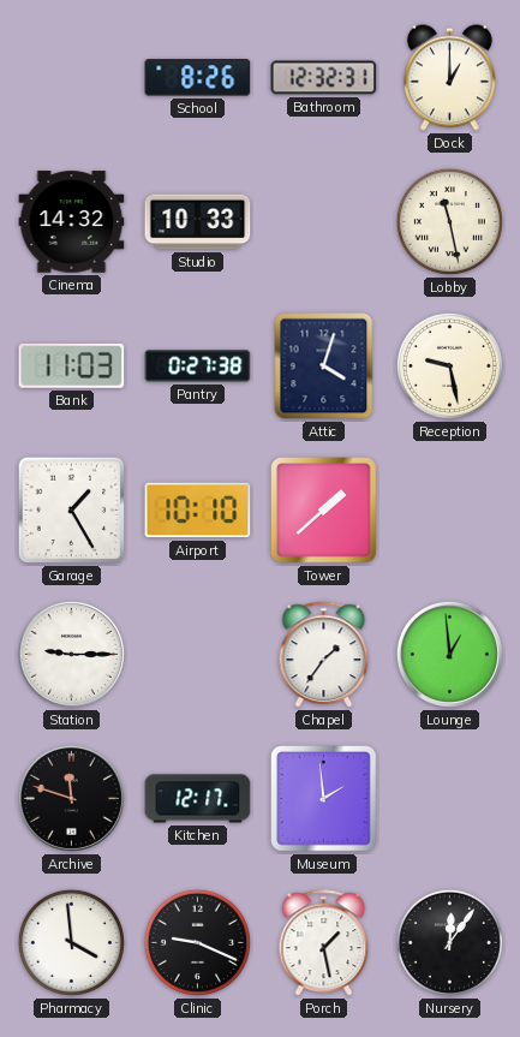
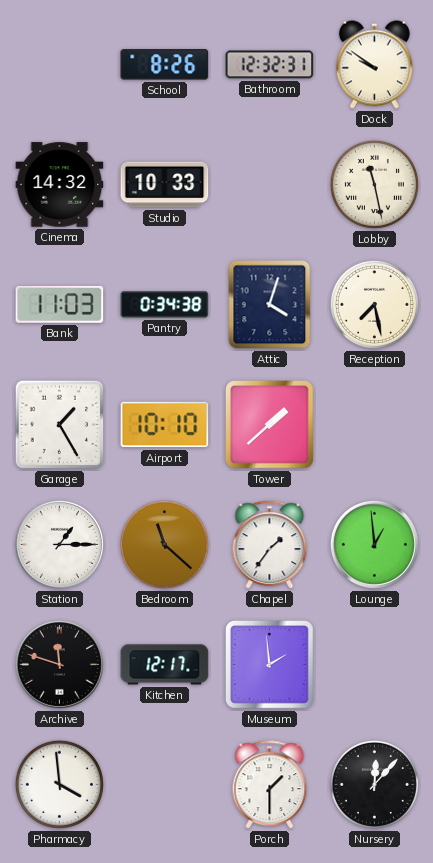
Dock: 1:00 -> 9:51
Pantry: 0:27 -> 0:34
Reception: 9:28 -> 7:28
Station: 9:15 -> 1:15
Bedroom: none -> 11:22
Clinic: 9:19 -> none
Porch: 1:28 -> 1:30
Nursery: 12:06 -> 12:07
